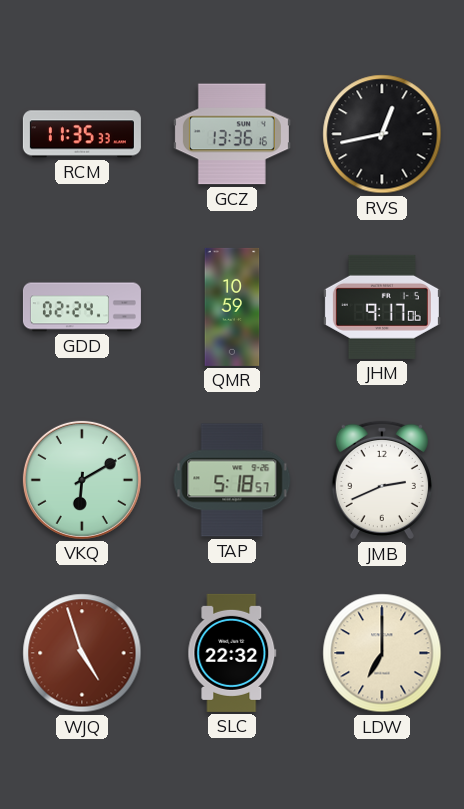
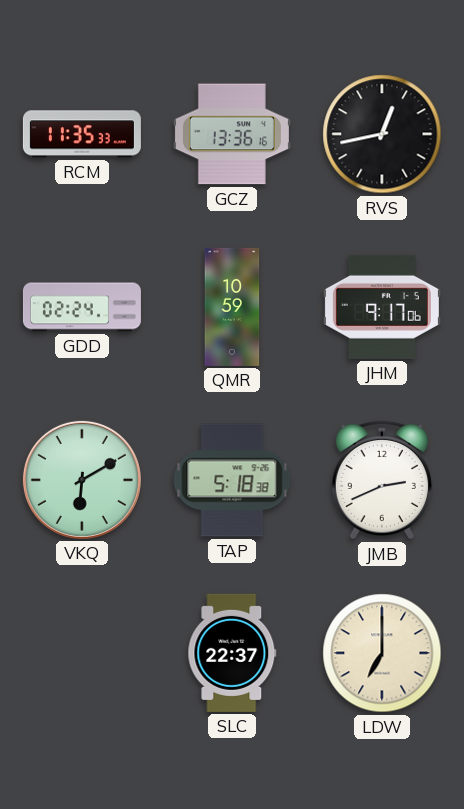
TAP: 5:18:57 -> 5:18:38
WJQ: 4:57 -> none
SLC: 22:32 -> 22:37
